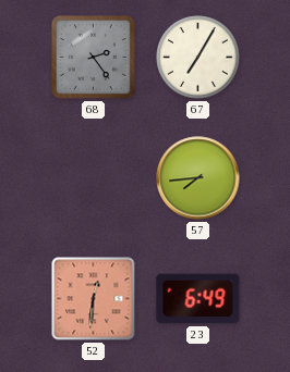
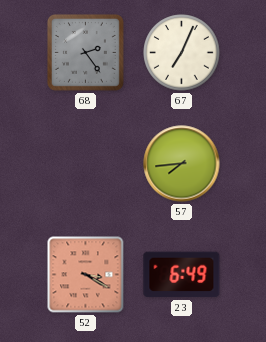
67: 7:05 -> 7:04
52: 12:31 -> 3:20
